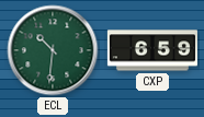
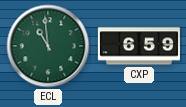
ECL: 10:31 -> 10:59
